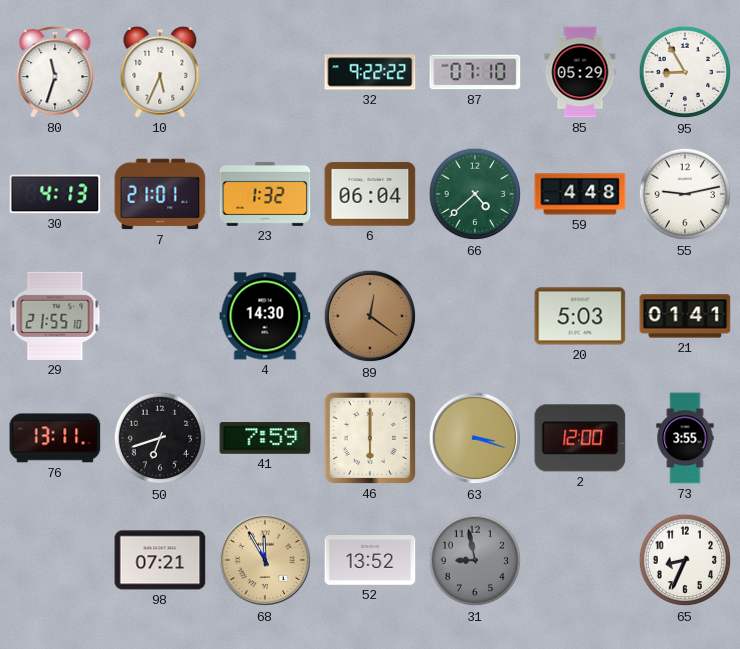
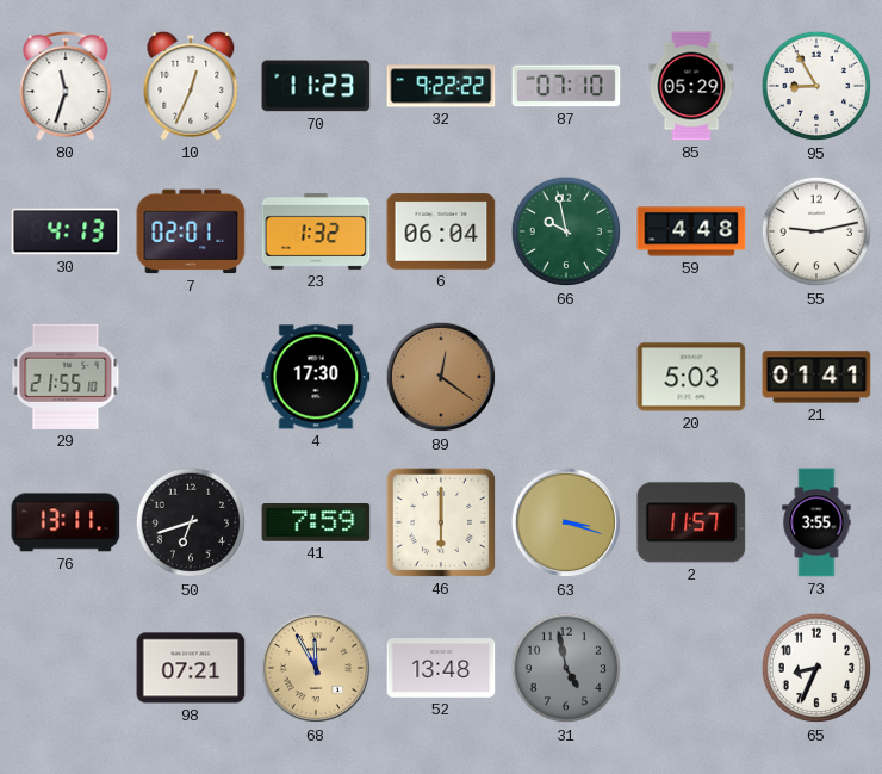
10: 5:34 -> 12:34
70: none -> 11:23
7: 21:01 -> 02:01
66: 4:38 -> 9:58
4: 14:30 -> 17:30
2: 12:00 -> 11:57
52: 13:52 -> 13:48
31: 8:58 -> 4:58
